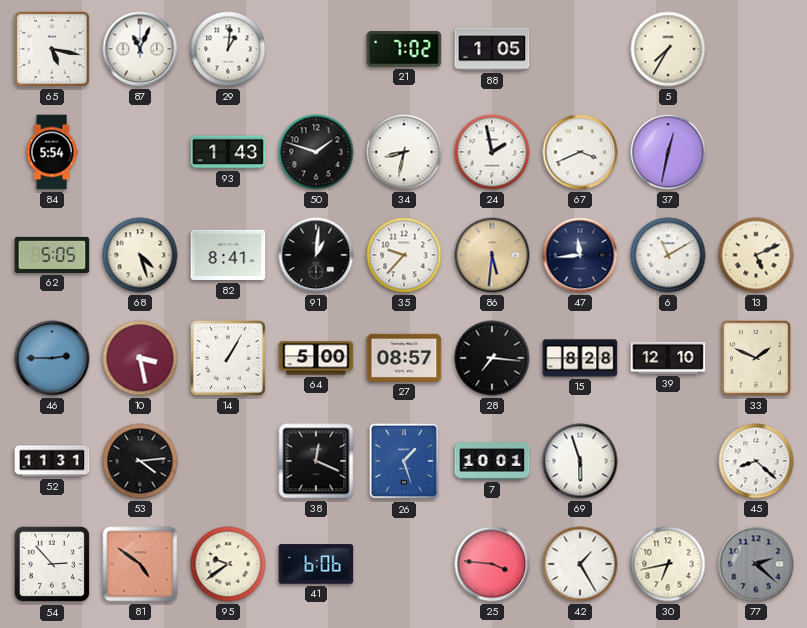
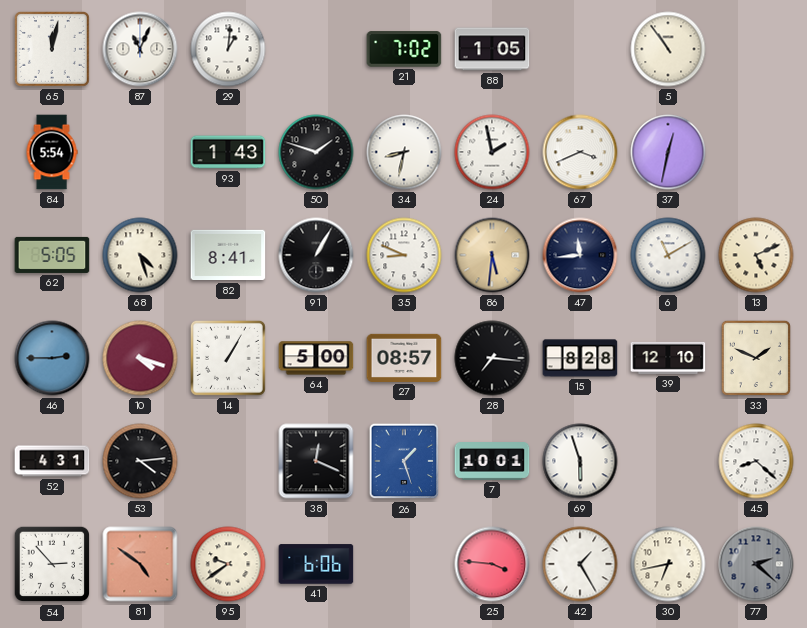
65: 5:17 -> 12:02
5: 7:35 -> 10:54
91: 1:01 -> 1:05
35: 9:37 -> 8:49
10: 3:28 -> 4:18
52: 11:31 -> 4:31
